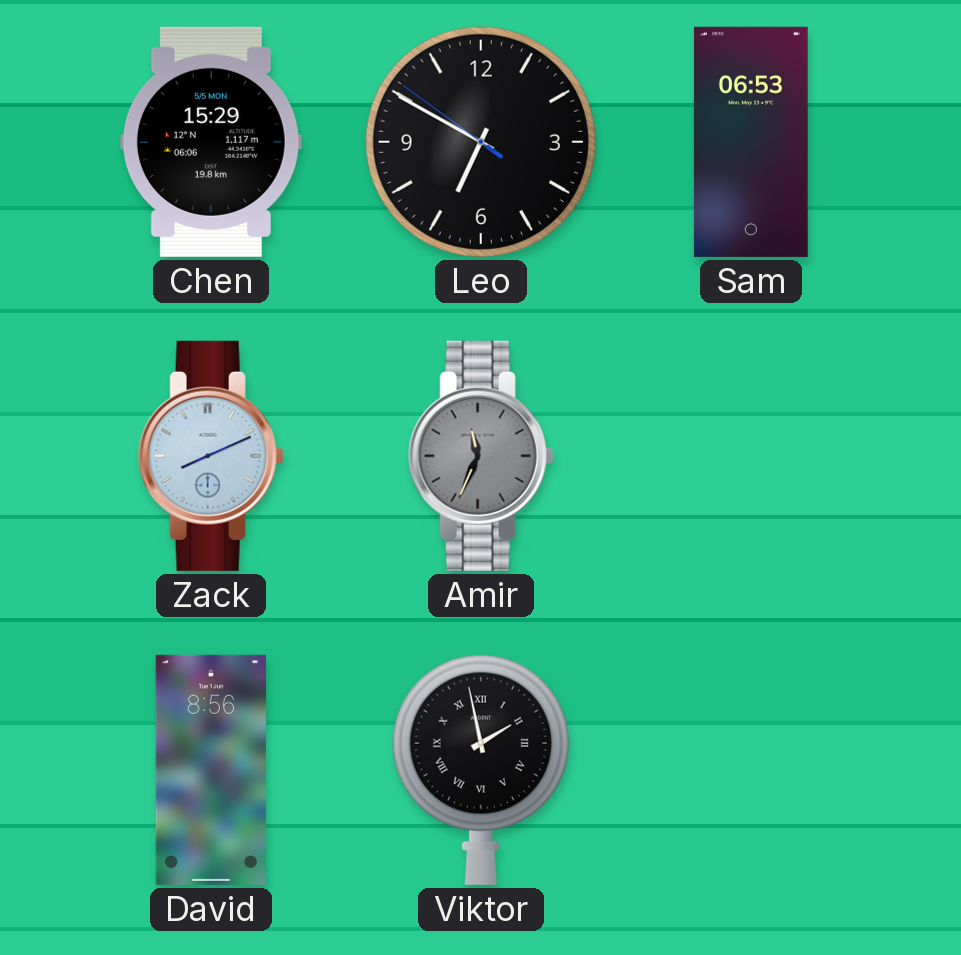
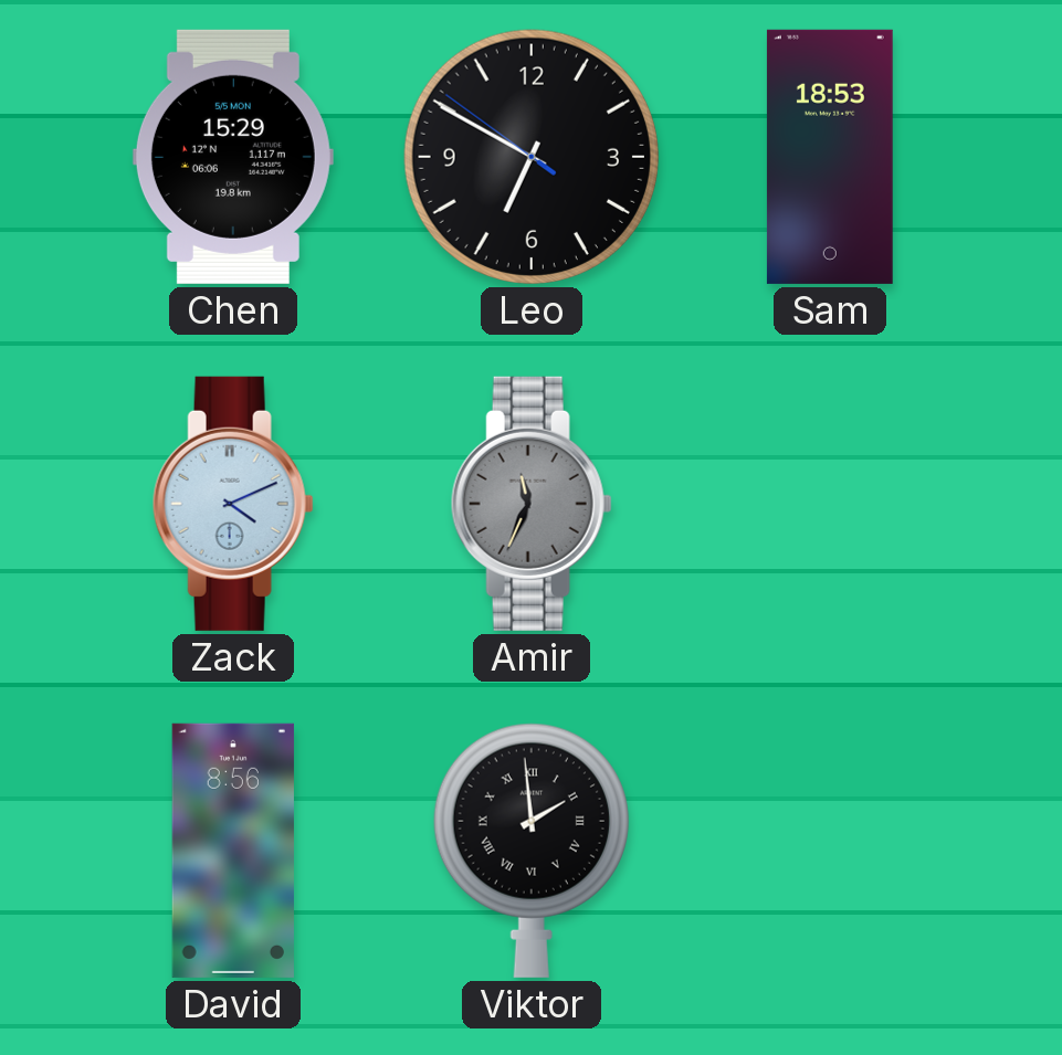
Sam: 06:53 -> 18:53
Zack: 8:11 -> 4:11
Viktor: 1:58 -> 1:59
